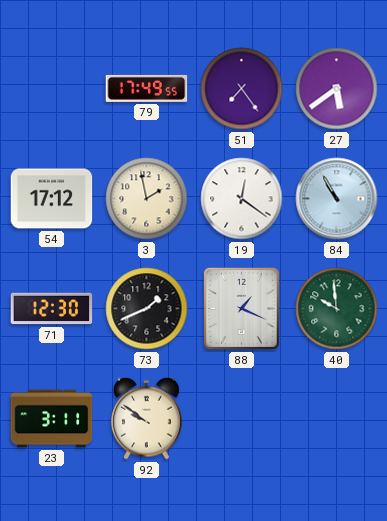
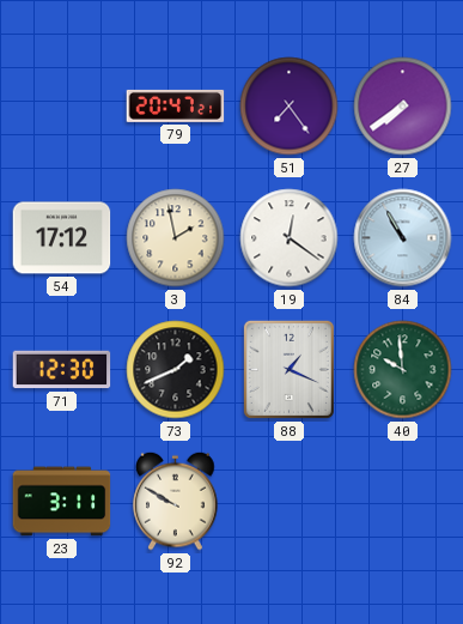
79: 17:49 -> 20:47
27: 5:39 -> 7:39
92: 9:51 -> 9:50
